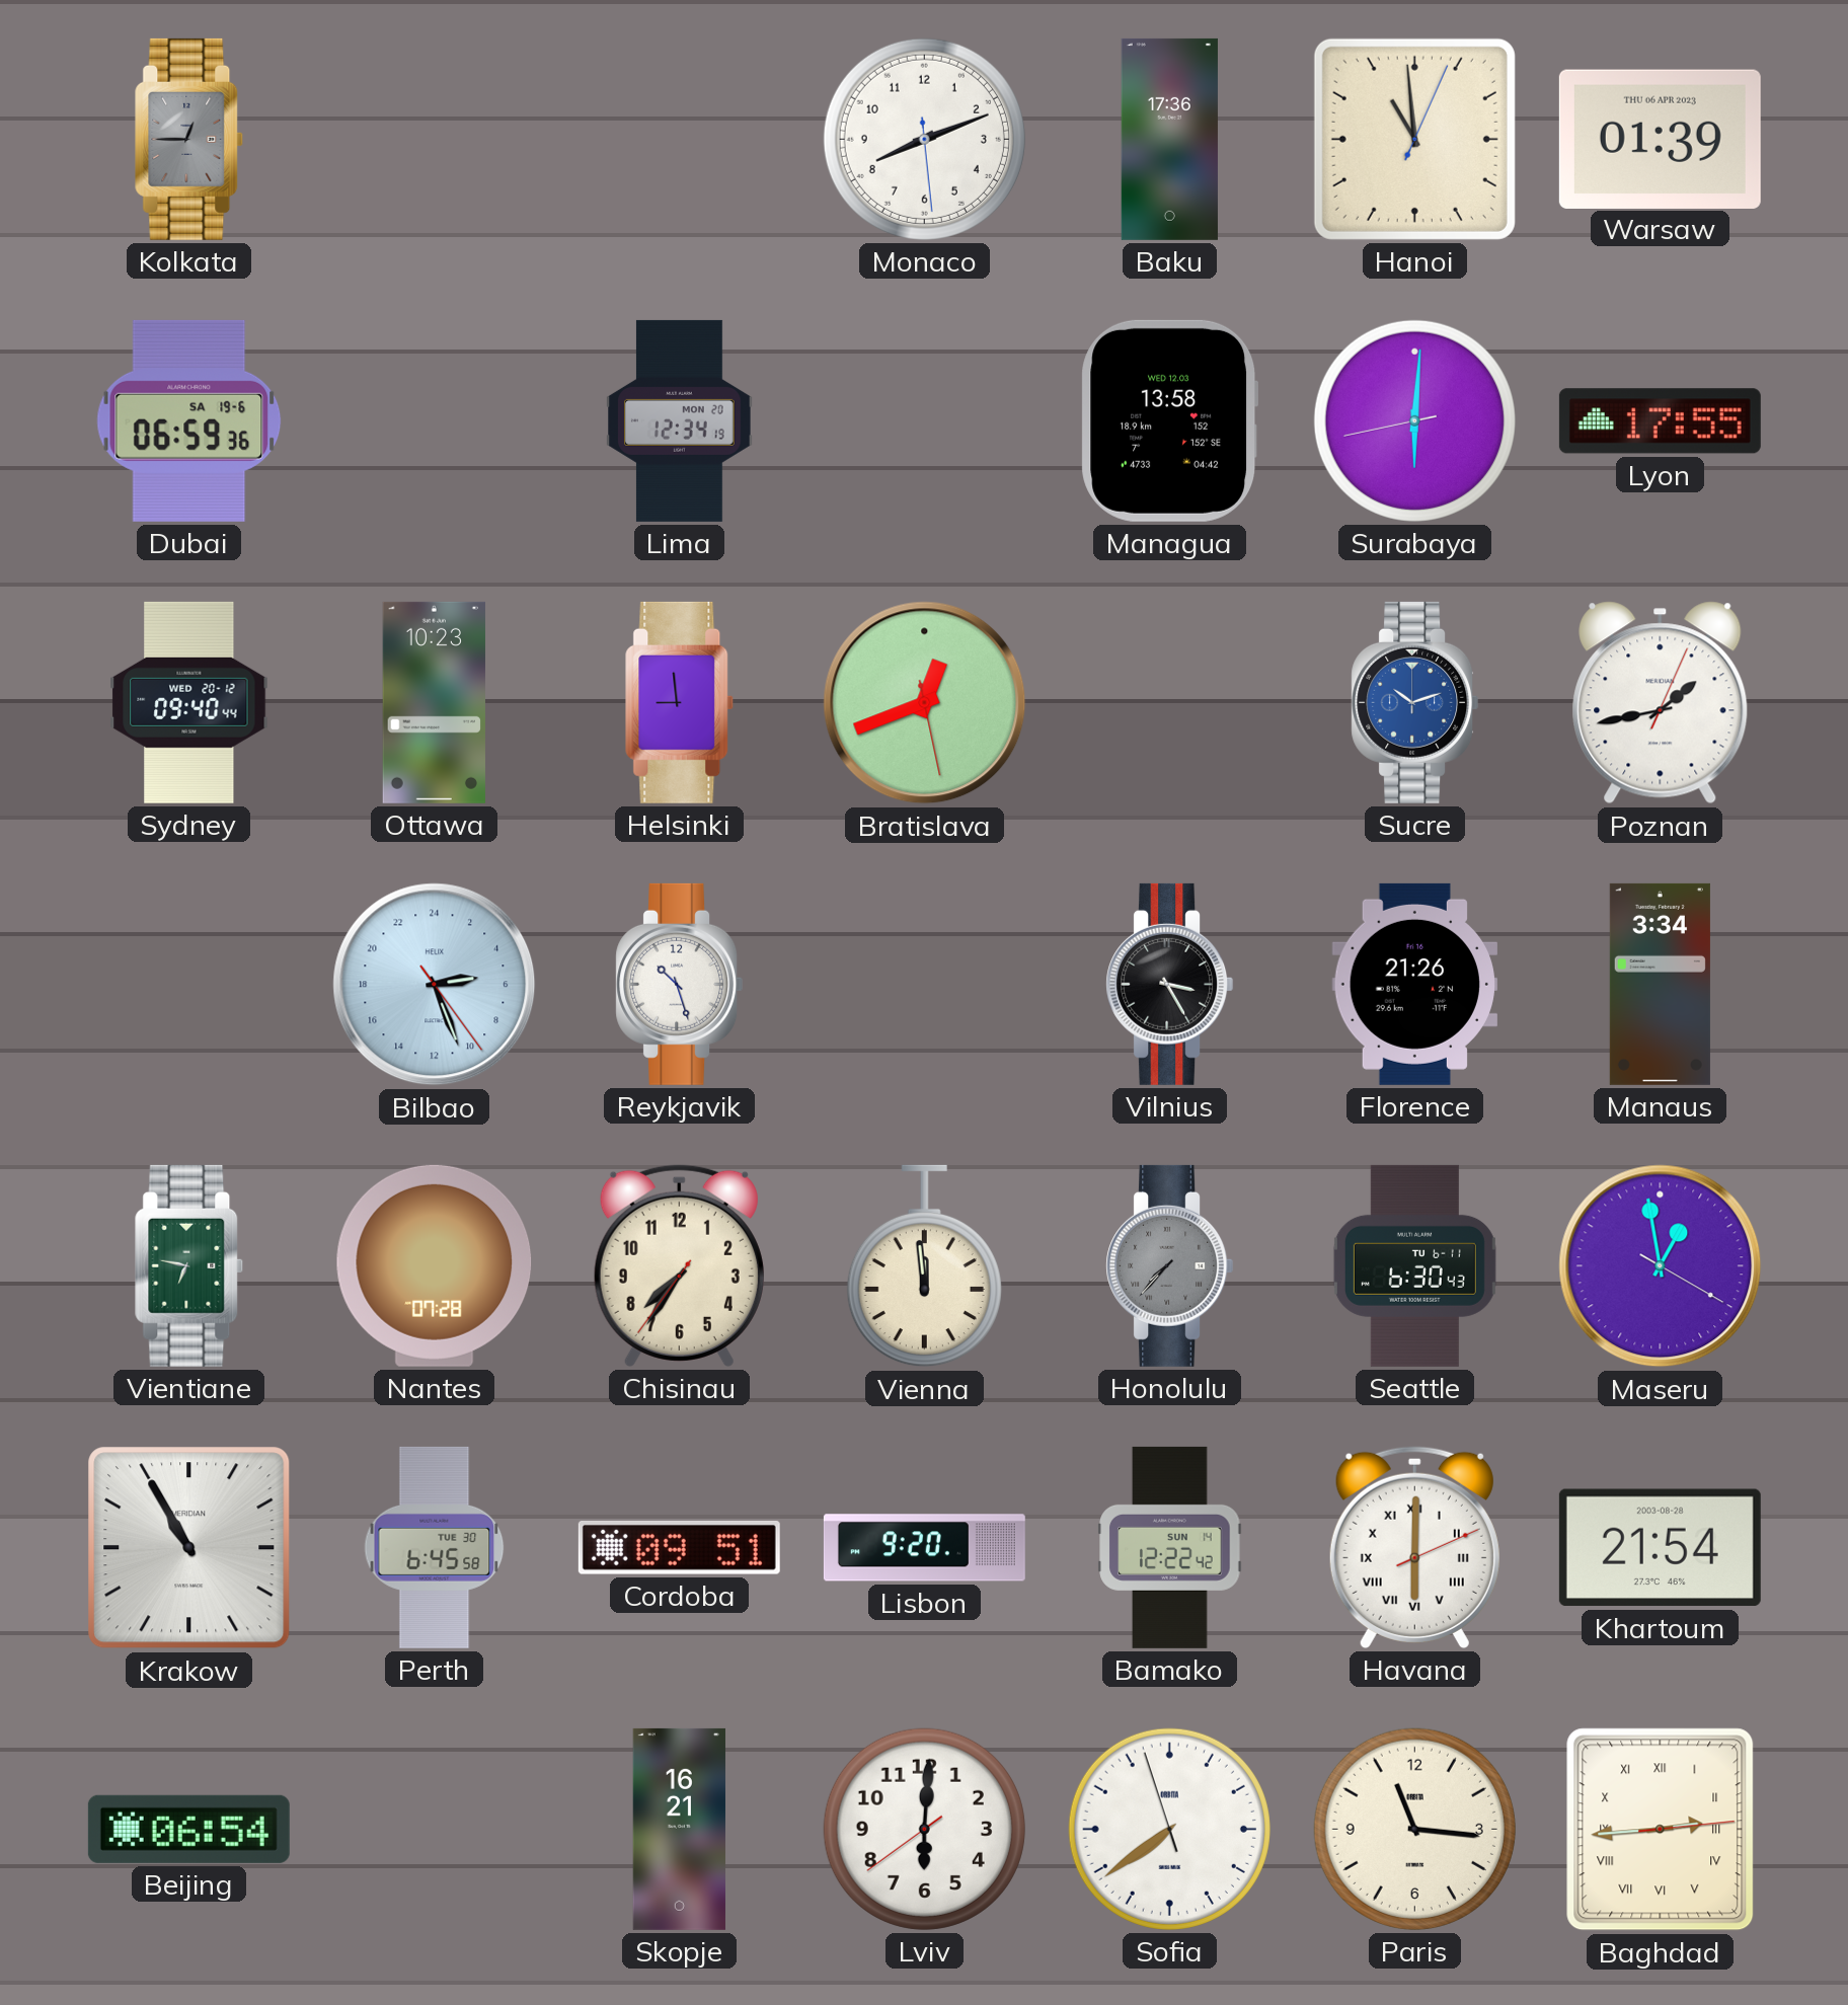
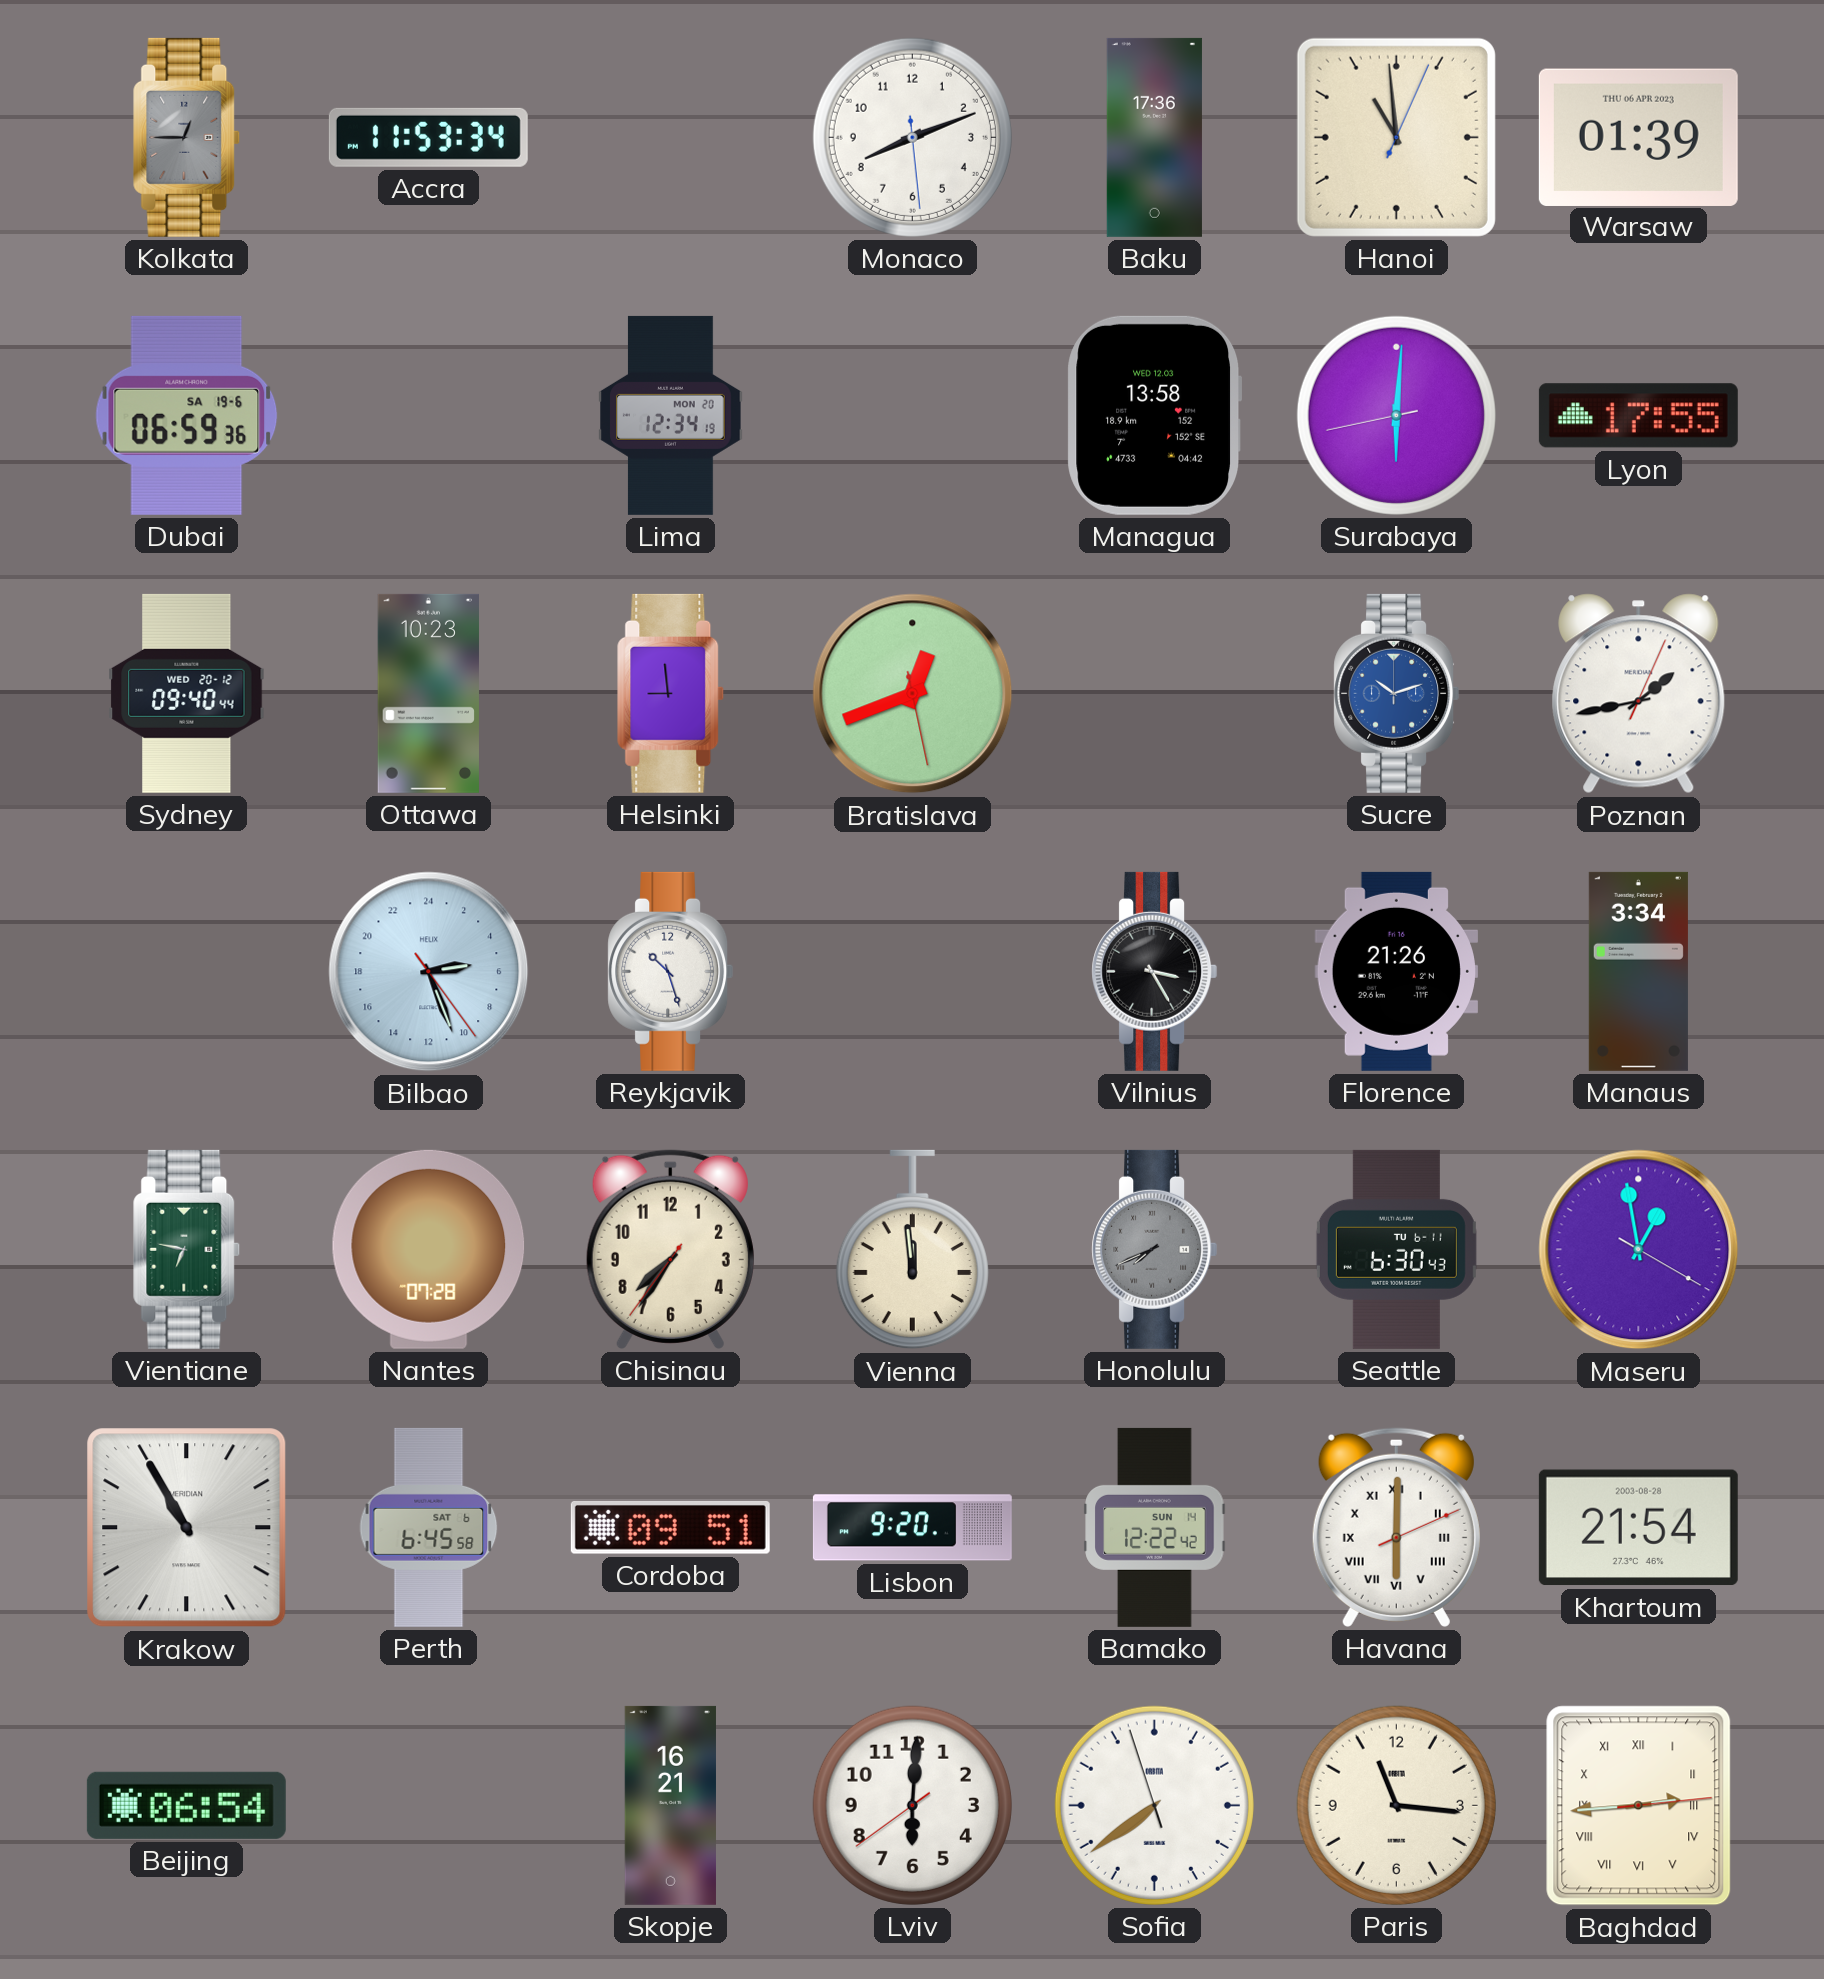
Accra: none -> 11:53
Honolulu: 7:37 -> 7:41
Perth date: TUE 30 -> SAT 6
